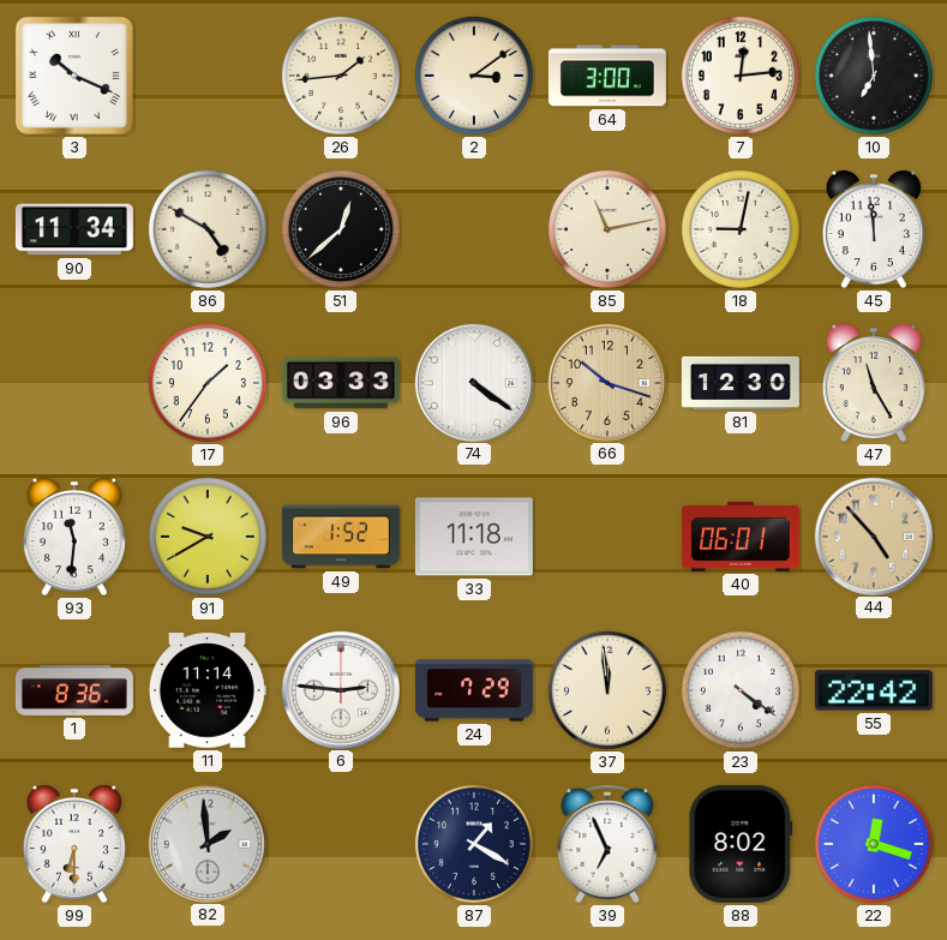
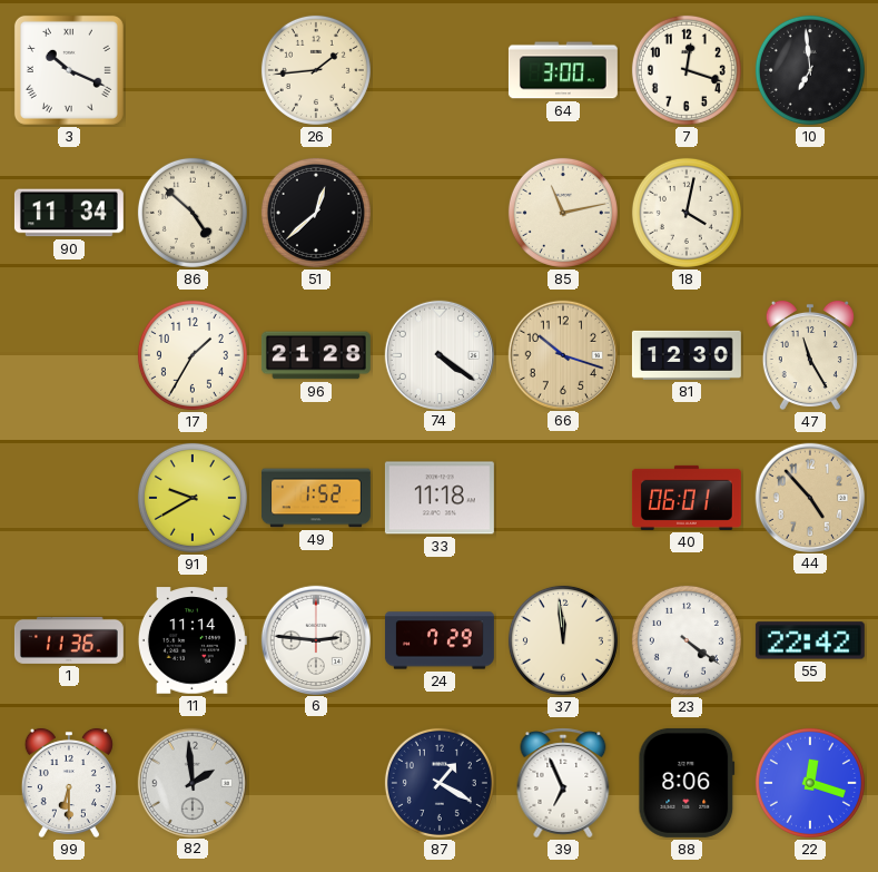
2: 3:09 -> none
7: 12:14 -> 12:18
86: 4:50 -> 4:52
18: 9:02 -> 4:02
45: 11:59 -> none
17: 1:36 -> 1:35
96: 03:33 -> 21:28
93: 11:31 -> none
1: 8:36 -> 11:36
88: 8:02 -> 8:06
